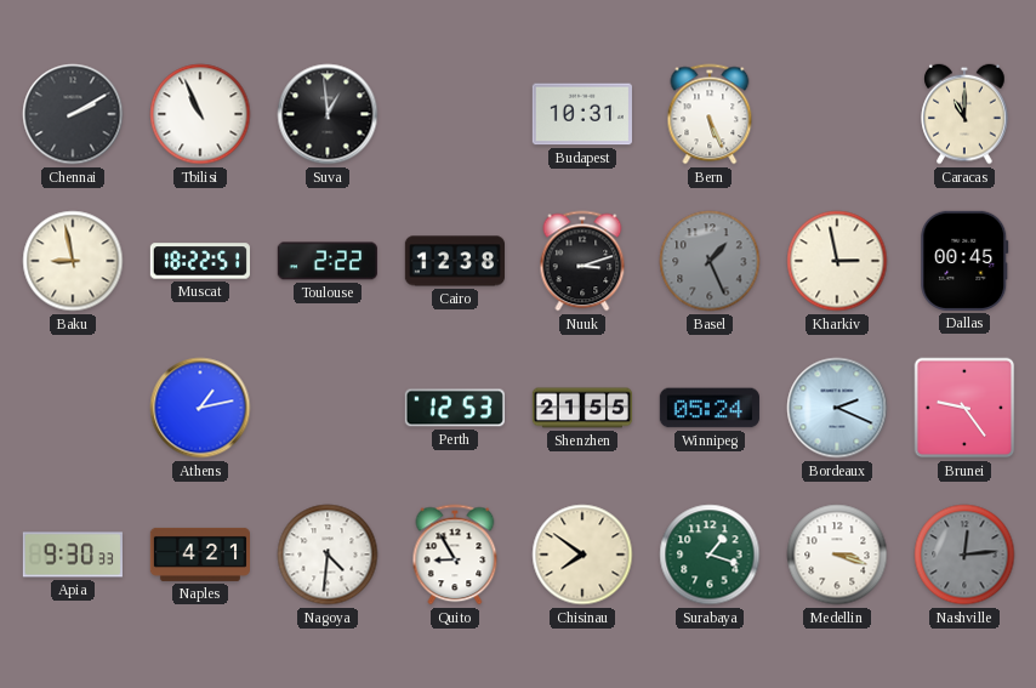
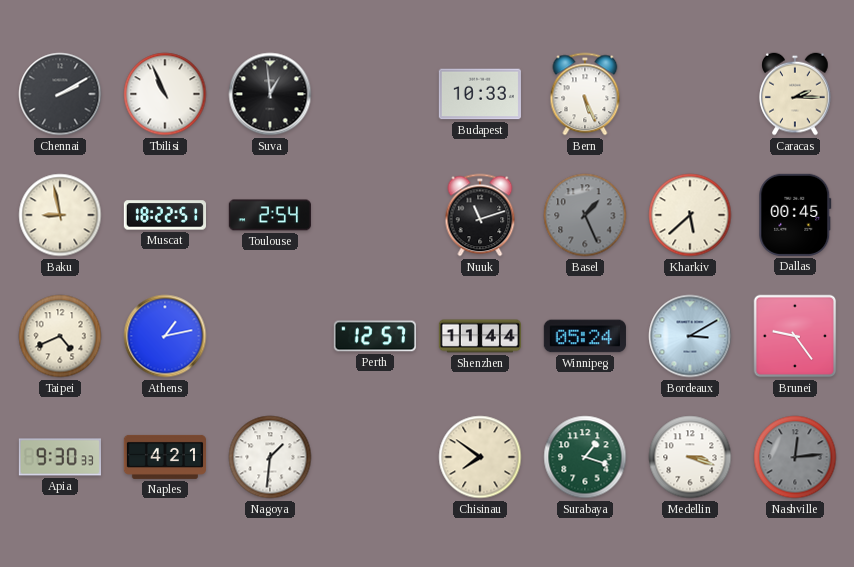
Budapest: 10:31 -> 10:33
Caracas: 11:00 -> 2:15
Toulouse: 2:22 -> 2:54
Cairo: 12:38 -> none
Nuuk: 3:12 -> 11:12
Kharkiv: 2:58 -> 5:38
Taipei: none -> 4:41
Perth: 12:53 -> 12:57
Shenzhen: 21:55 -> 11:44
Bordeaux: 2:19 -> 3:10
Nagoya: 4:31 -> 1:31
Quito: 8:55 -> none
